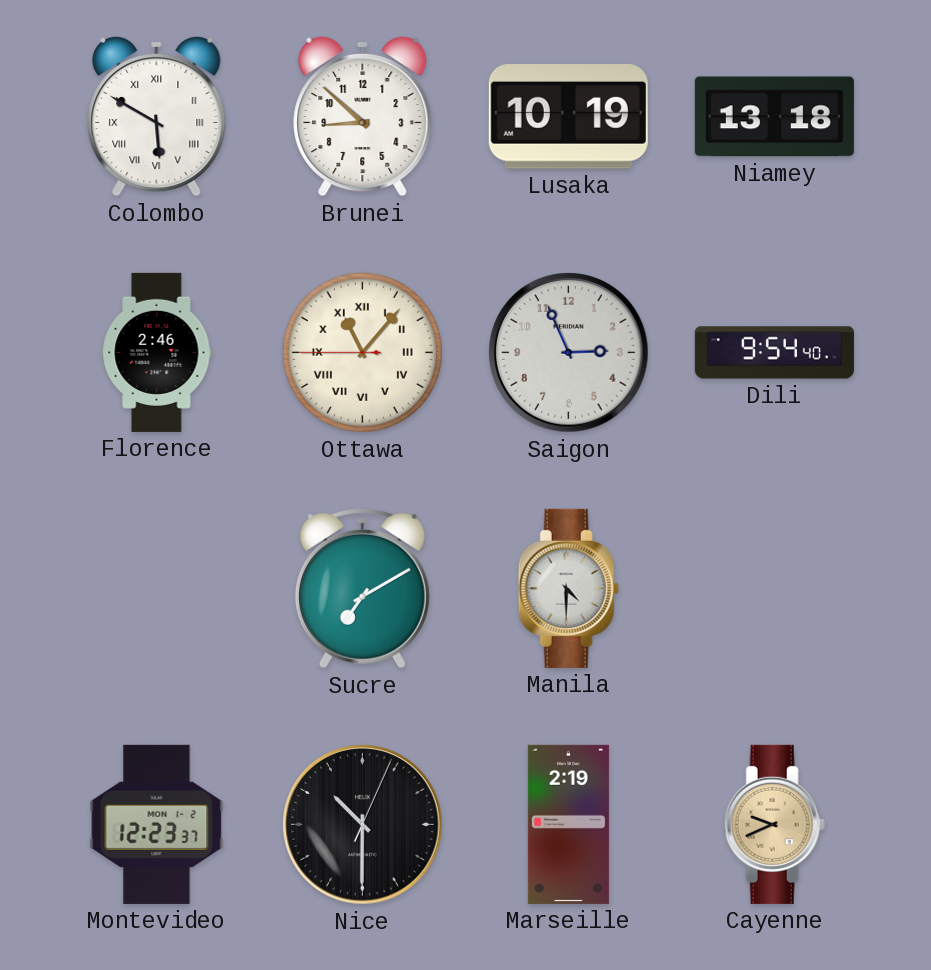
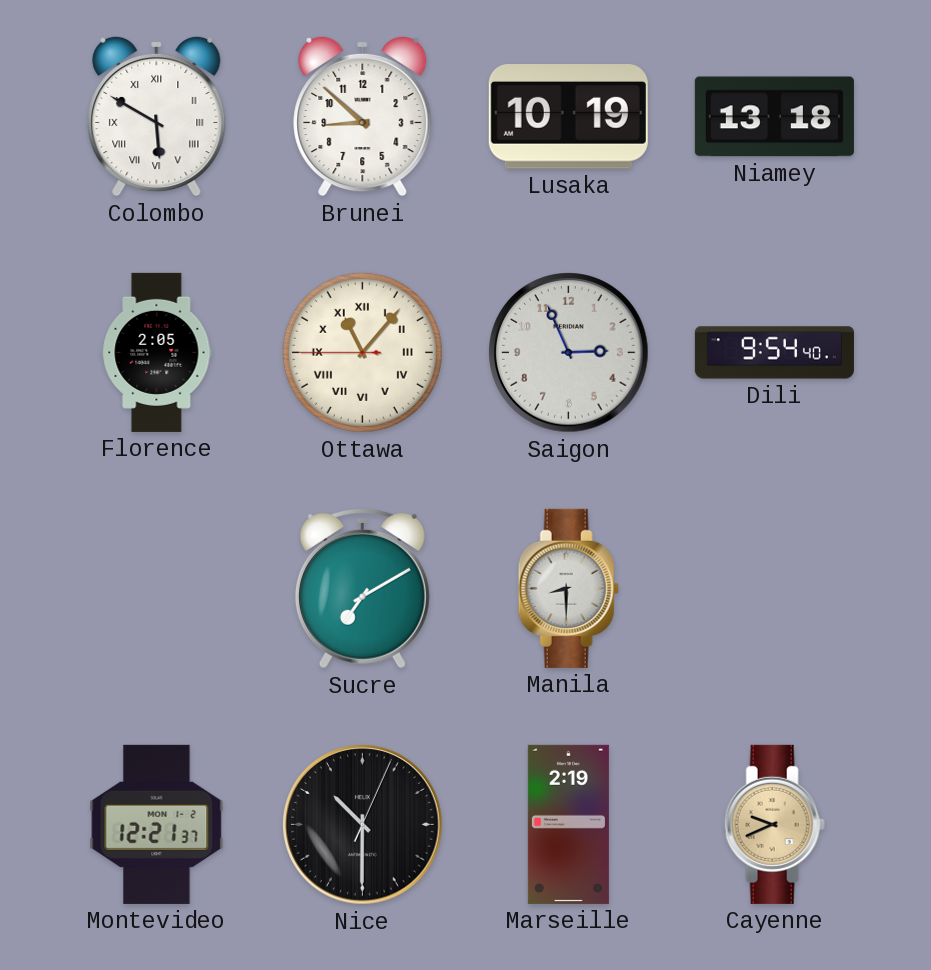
Florence: 2:46 -> 2:05
Manila: 4:30 -> 8:30
Montevideo: 12:23 -> 12:21
